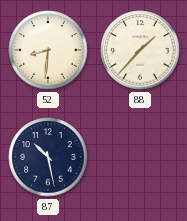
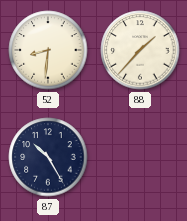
87: 10:28 -> 10:25
